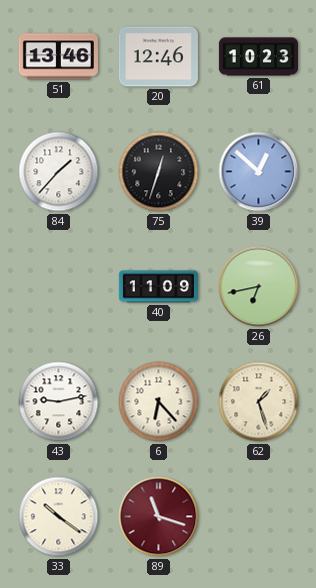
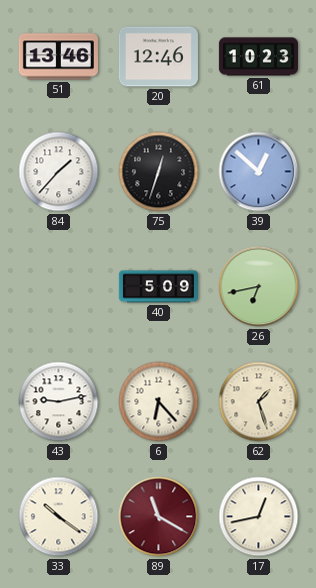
40: 11:09 -> 5:09
89: 11:18 -> 11:20
17: none -> 12:43
